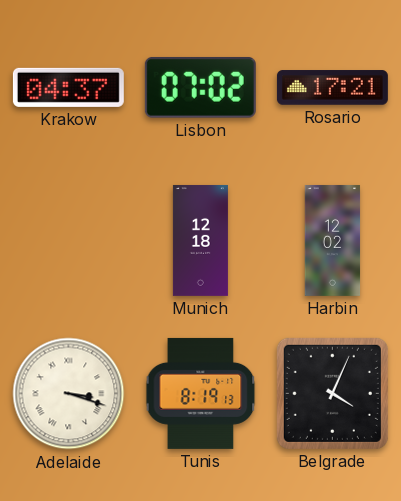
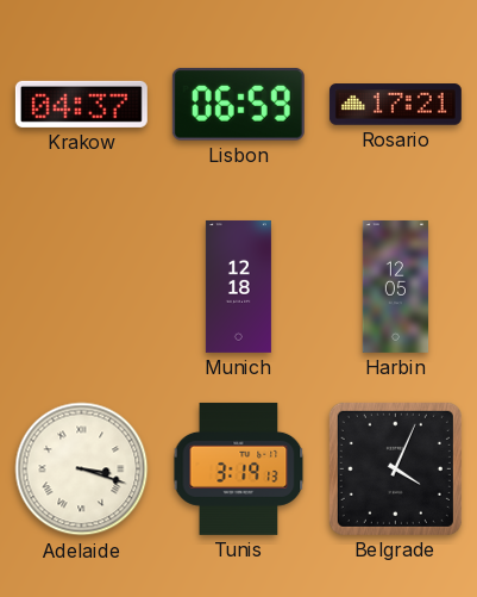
Lisbon: 07:02 -> 06:59
Harbin: 12:02 -> 12:05
Tunis: 8:19 -> 3:19
